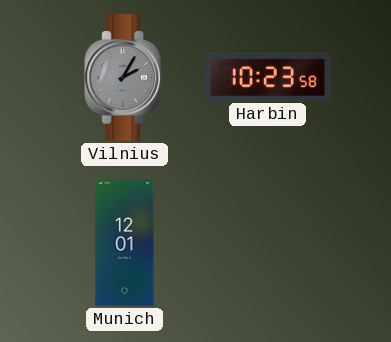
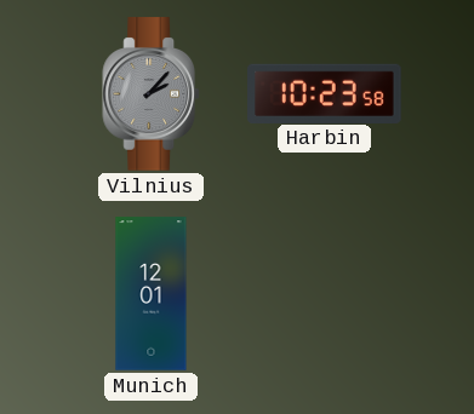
Vilnius: 2:05 -> 2:07
